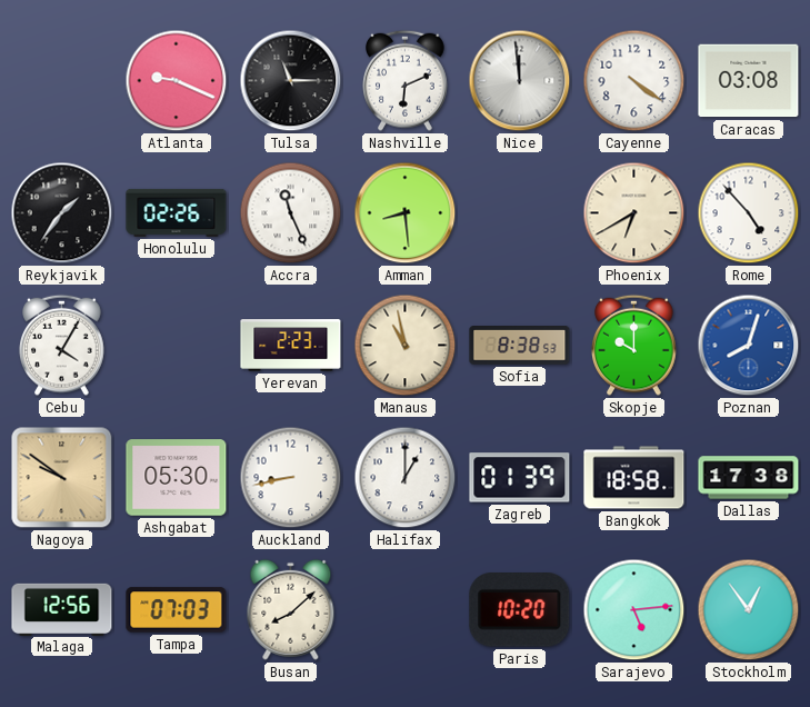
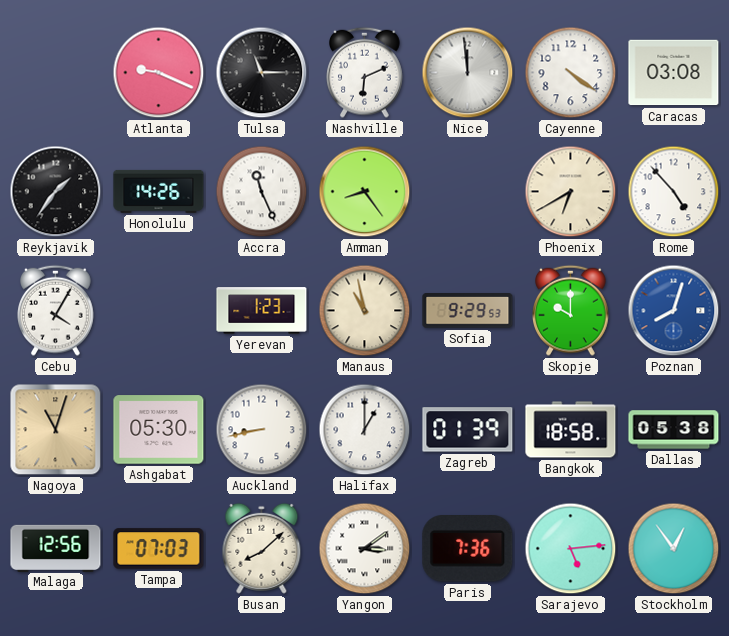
Honolulu: 02:26 -> 14:26
Amman: 8:29 -> 8:24
Yerevan: 2:23 -> 1:23
Sofia: 8:38 -> 9:29
Nagoya: 9:51 -> 11:03
Dallas: 17:38 -> 05:38
Yangon: none -> 3:09
Paris: 10:20 -> 7:36
